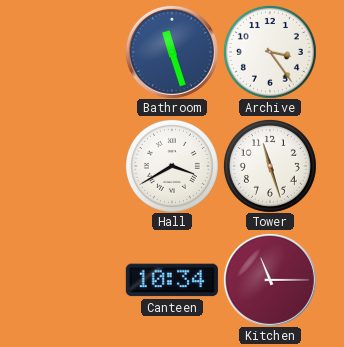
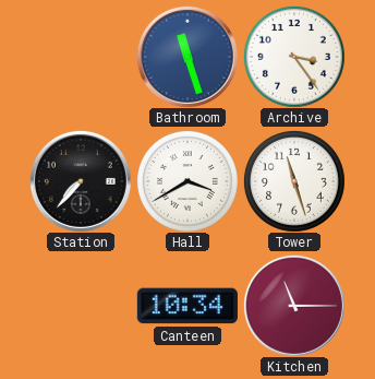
Station: none -> 7:37
